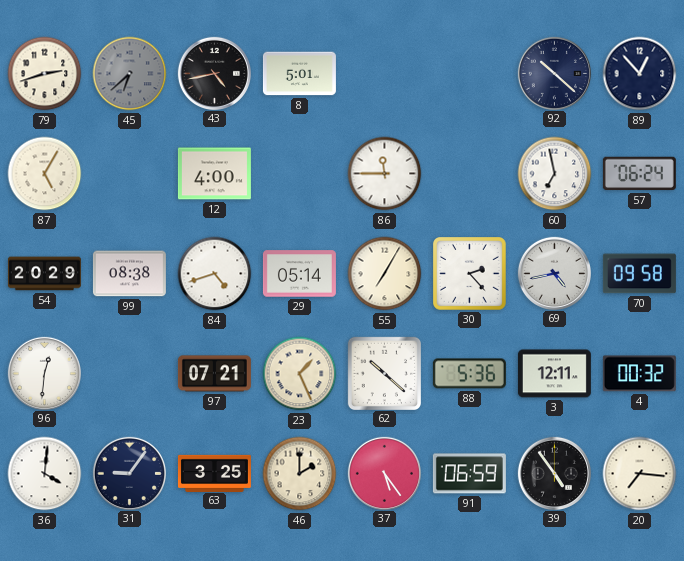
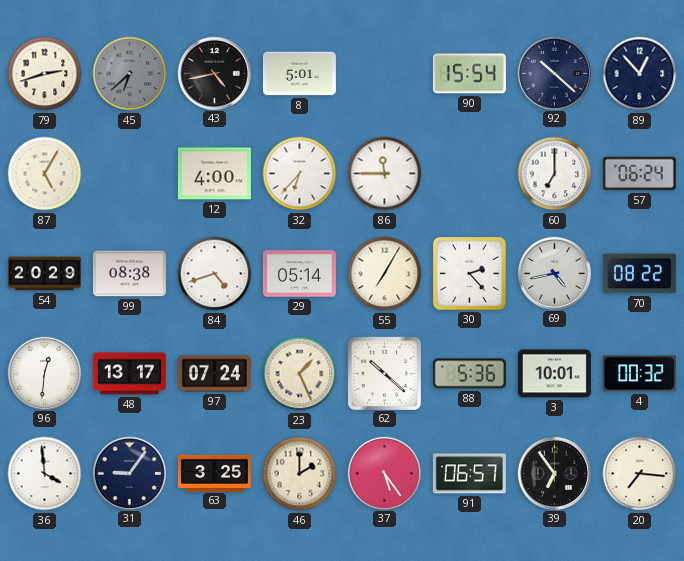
90: none -> 15:54
32: none -> 6:37
60: 6:58 -> 7:00
70: 09:58 -> 08:22
48: none -> 13:17
97: 07:21 -> 07:24
3: 12:11 -> 10:01
36: 4:01 -> 3:59
91: 06:59 -> 06:57
39: 4:54 -> 6:54
